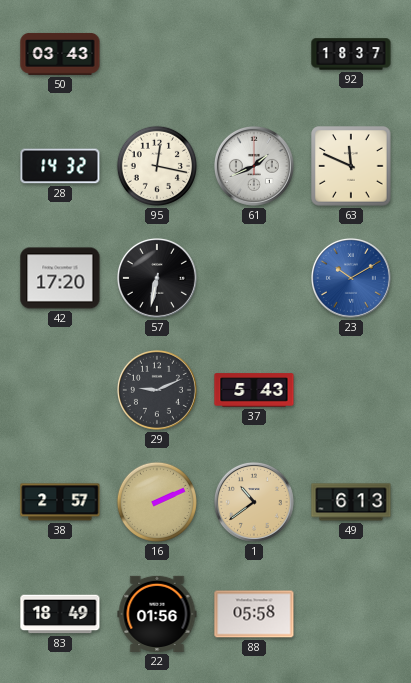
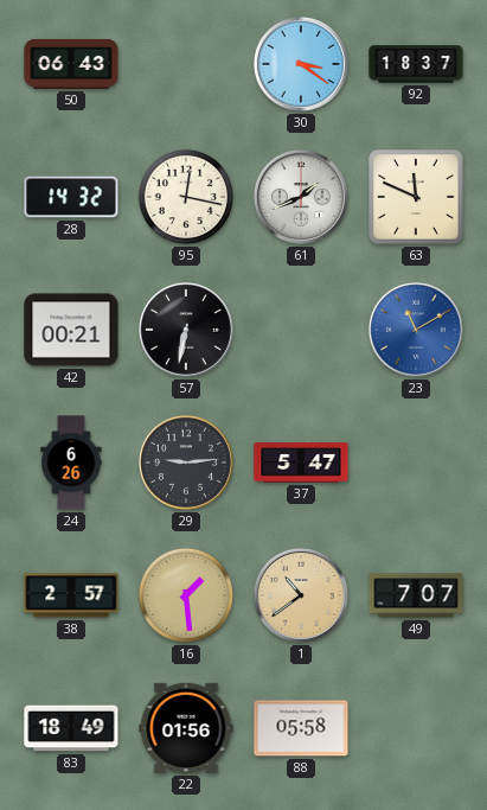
50: 03:43 -> 06:43
30: none -> 3:21
42: 17:20 -> 00:21
23: 10:10 -> 11:10
24: none -> 6:26
29: 9:11 -> 9:14
37: 5:43 -> 5:47
16: 2:11 -> 1:29
49: 6:13 -> 7:07
